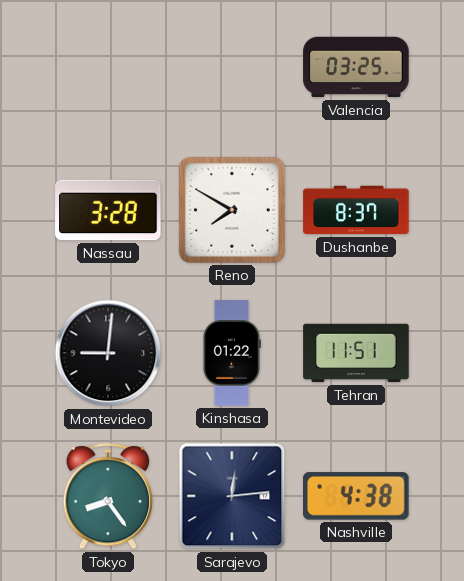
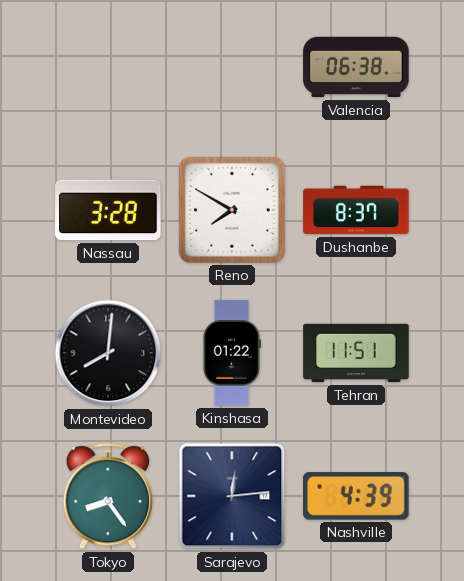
Valencia: 03:25 -> 06:38
Montevideo: 9:01 -> 8:01
Nashville: 4:38 -> 4:39
